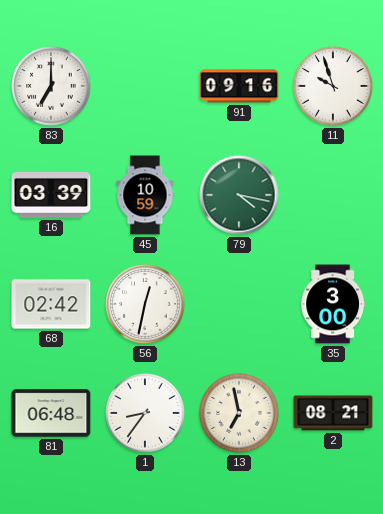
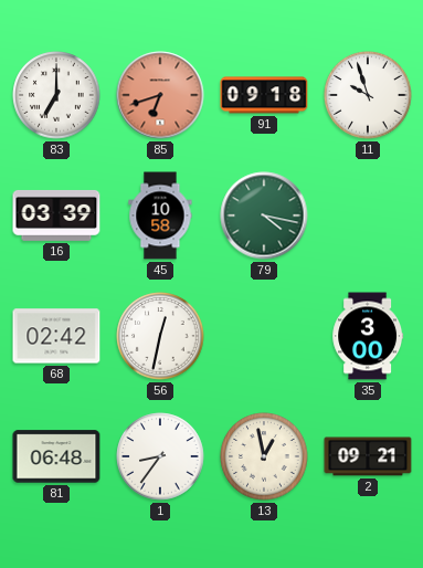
85: none -> 6:42
91: 09:16 -> 09:18
45: 10:59 -> 10:58
13: 6:58 -> 12:58
2: 08:21 -> 09:21
